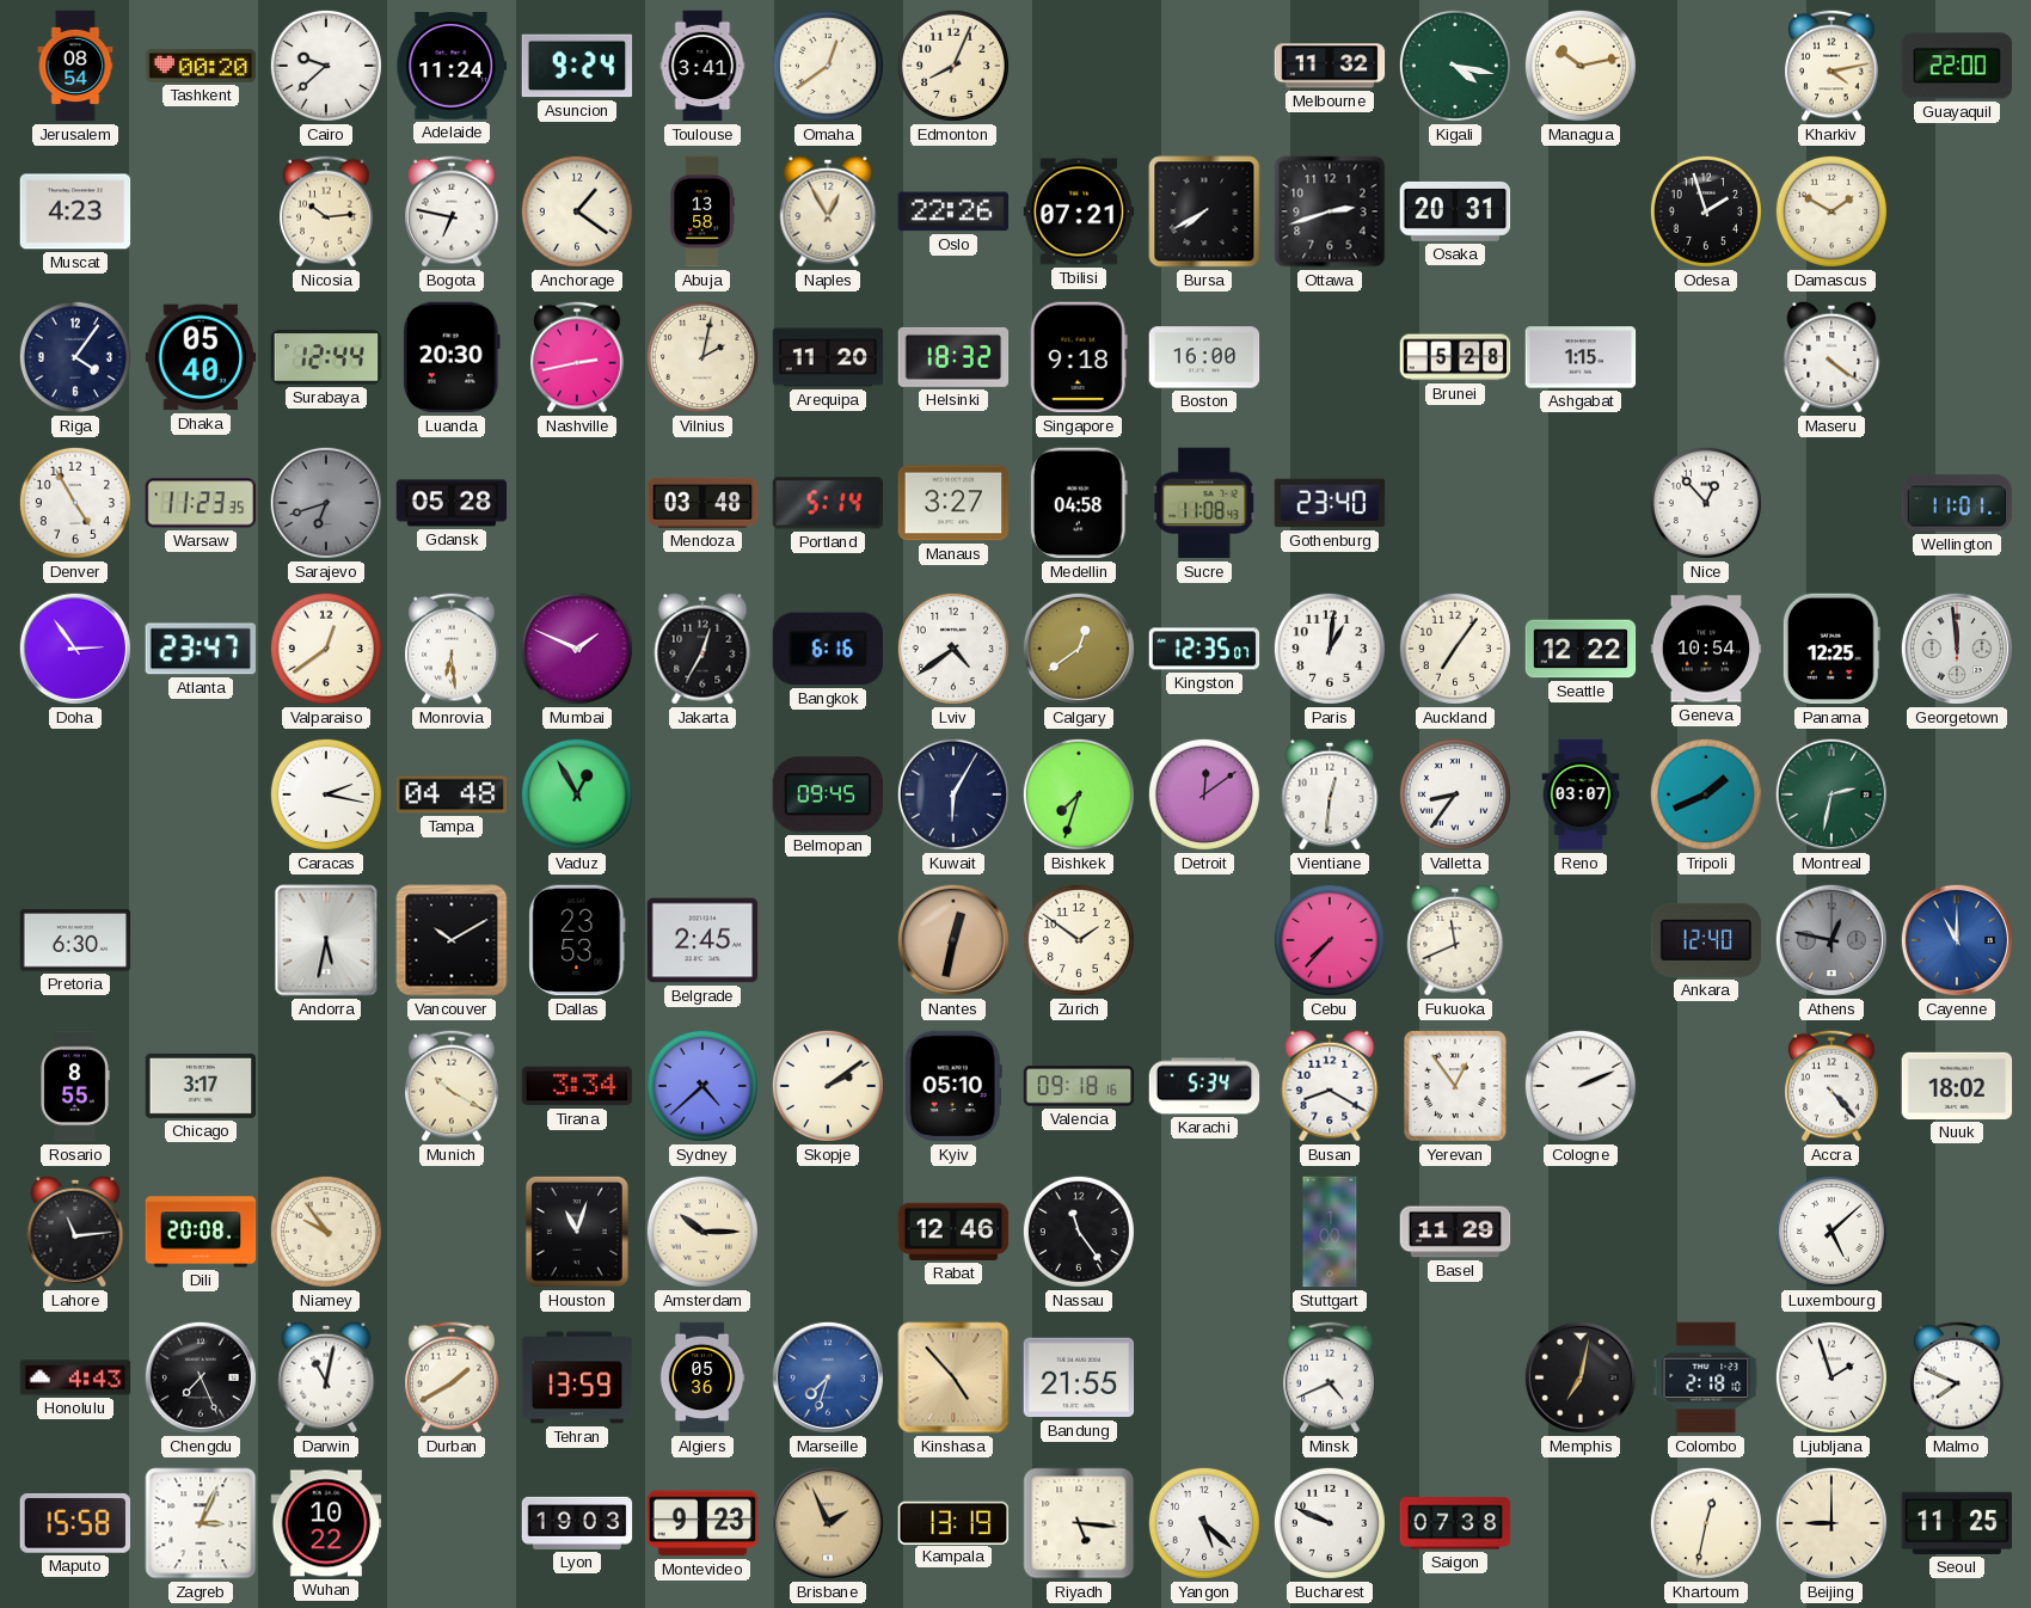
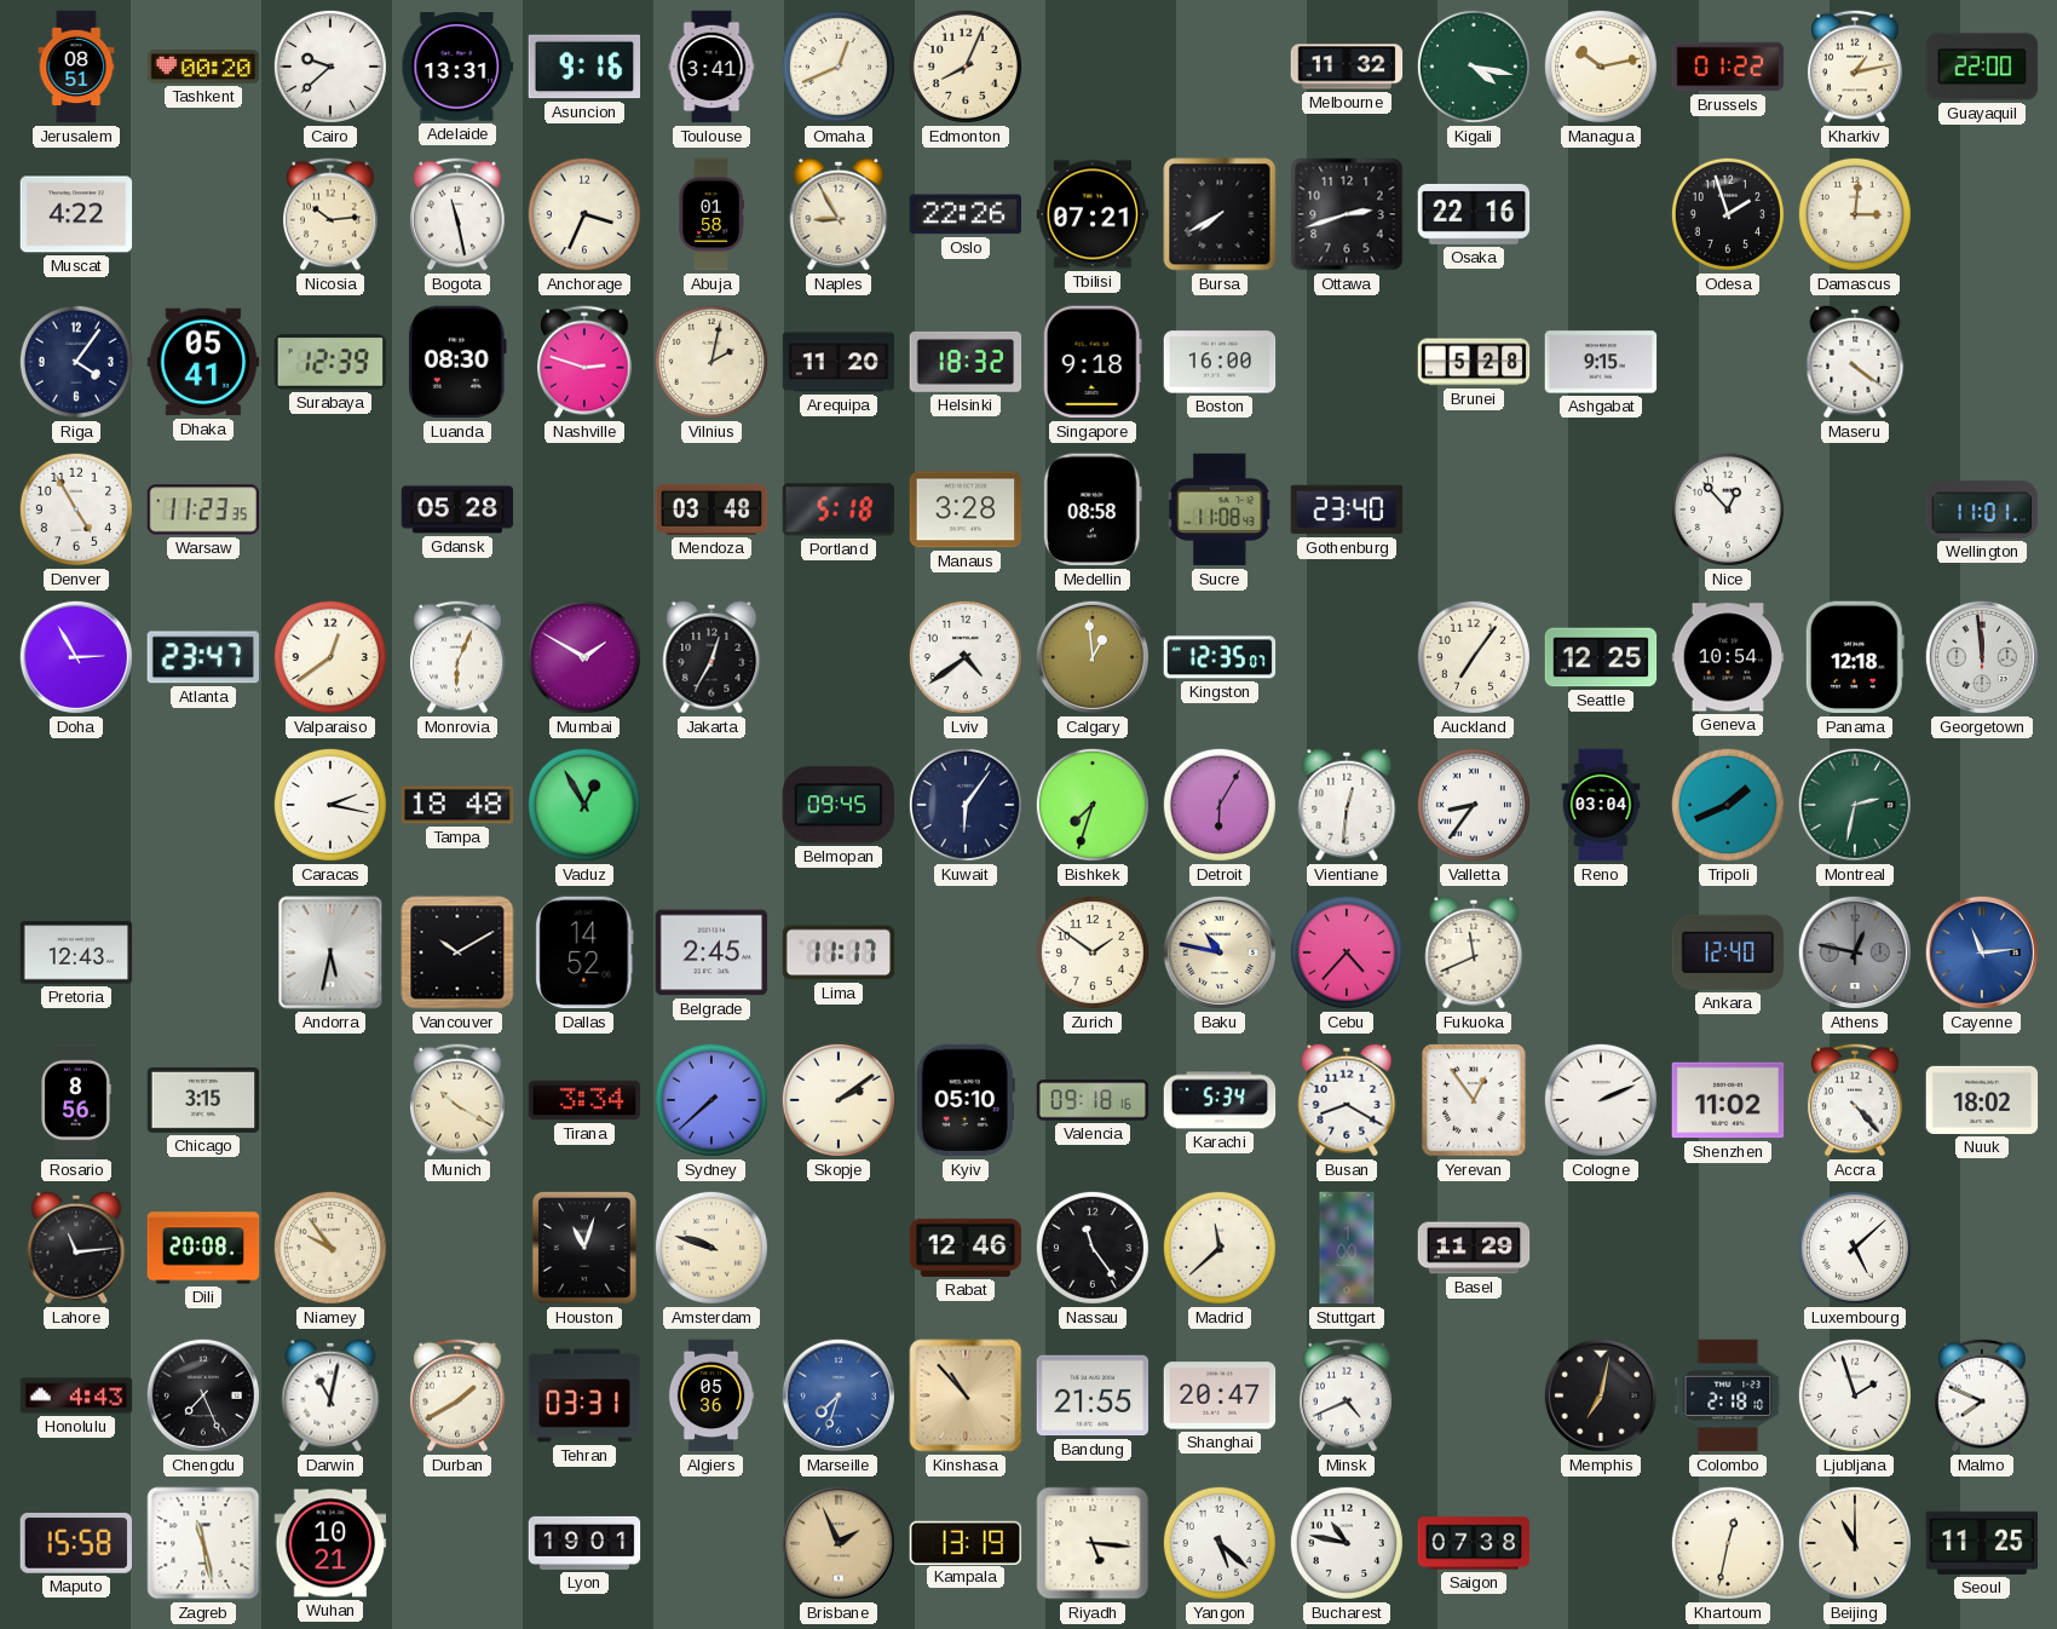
Jerusalem: 08:54 -> 08:51
Adelaide: 11:24 -> 13:31
Asuncion: 9:24 -> 9:16
Omaha: 12:39 -> 12:41
Brussels: none -> 01:22
Kharkiv: 4:13 -> 1:13
Muscat: 4:23 -> 4:22
Bogota: 6:47 -> 11:28
Anchorage: 1:21 -> 3:34
Abuja: 13:58 -> 01:58
Naples: 12:55 -> 8:55
Osaka: 20:31 -> 22:16
Damascus: 1:50 -> 3:01
Dhaka: 05:40 -> 05:41
Surabaya: 12:44 -> 12:39
Luanda: 20:30 -> 08:30
Nashville: 2:43 -> 2:48
Ashgabat: 1:15 -> 9:15
Sarajevo: 6:42 -> none
Portland: 5:14 -> 5:18
Manaus: 3:27 -> 3:28
Medellin: 04:58 -> 08:58
Doha: 2:54 -> 2:55
Monrovia: 6:29 -> 6:04
Mumbai: 1:49 -> 1:50
Bangkok: 6:16 -> none
Calgary: 12:39 -> 12:59
Paris: 1:01 -> none
Seattle: 12:22 -> 12:25
Panama: 12:25 -> 12:18
Tampa: 04:48 -> 18:48
Kuwait: 6:05 -> 6:06
Detroit: 12:09 -> 6:05
Reno: 03:07 -> 03:04
Pretoria: 6:30 -> 12:43
Dallas: 23:53 -> 14:52
Lima: none -> 11:17
Nantes: 12:32 -> none
Baku: none -> 10:47
Cebu: 7:37 -> 4:37
Cayenne: 11:00 -> 11:14
Rosario: 8:55 -> 8:56
Chicago: 3:17 -> 3:15
Sydney: 4:38 -> 7:38
Shenzhen: none -> 11:02
Amsterdam: 10:15 -> 9:48
Madrid: none -> 11:38
Tehran: 13:59 -> 03:31
Kinshasa: 4:53 -> 10:53
Shanghai: none -> 20:47
Zagreb: 3:04 -> 11:28
Wuhan: 10:22 -> 10:21
Lyon: 19:03 -> 19:01
Montevideo: 9:23 -> none
Bucharest: 9:49 -> 10:47
Beijing: 9:00 -> 11:00
